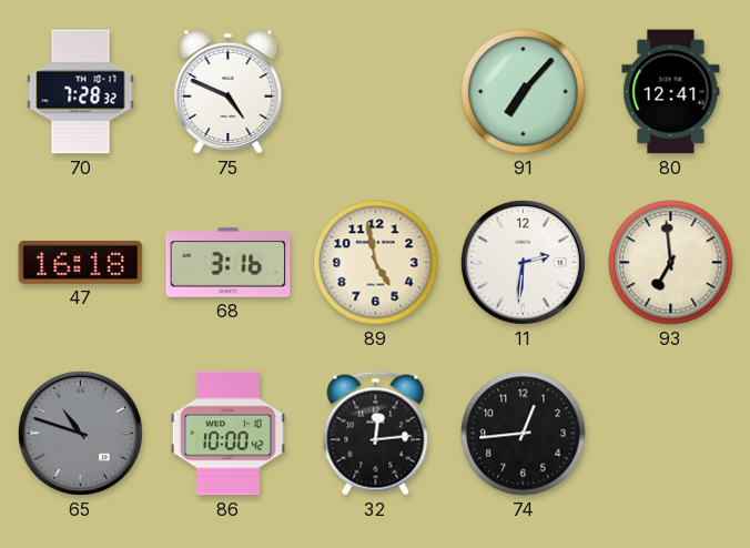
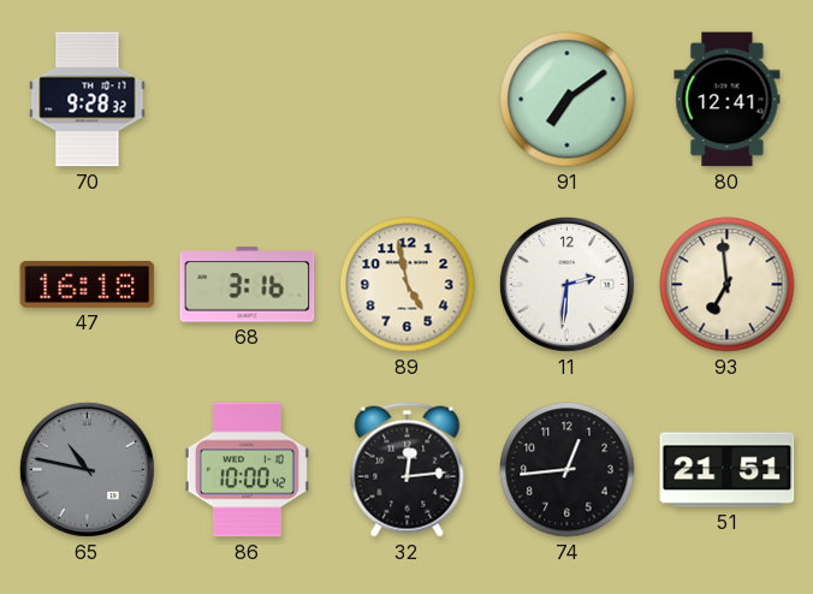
70: 7:28 -> 9:28
75: 4:49 -> none
91: 7:07 -> 7:09
65: 10:48 -> 10:47
51: none -> 21:51
